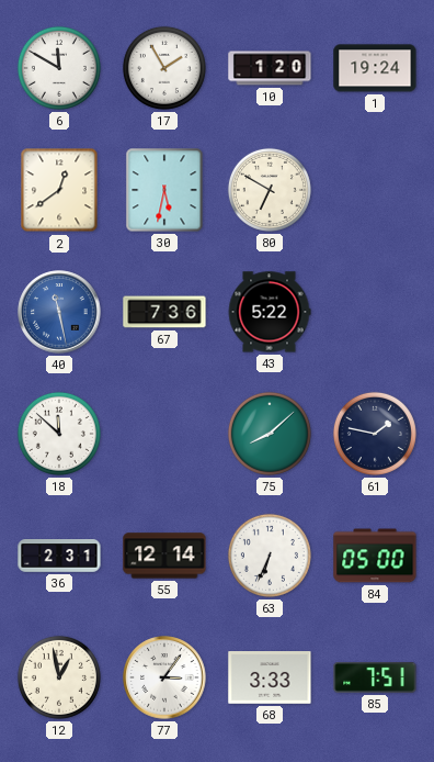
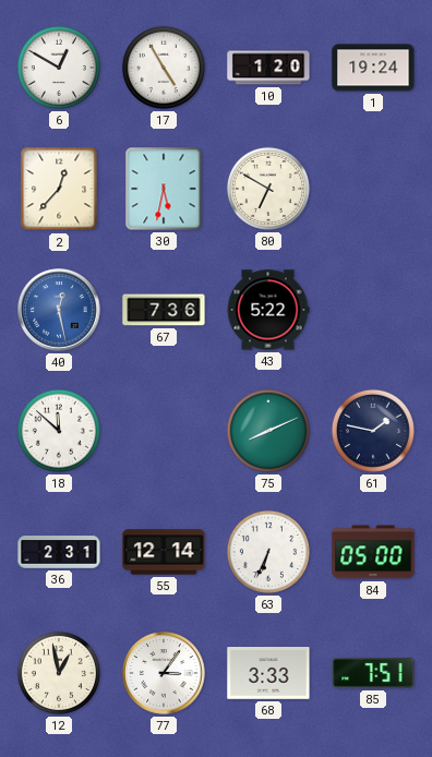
6: 11:50 -> 12:50
17: 1:55 -> 4:55
2: 12:39 -> 12:37
40: 11:28 -> 12:28
75: 8:08 -> 8:11
